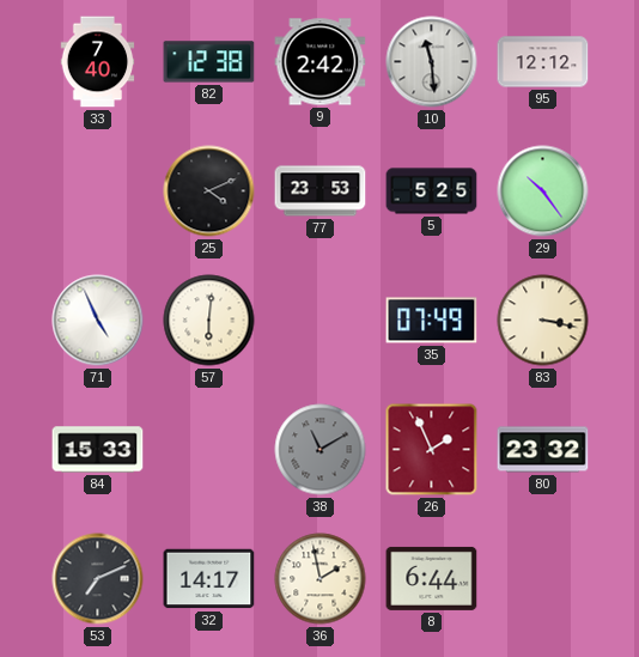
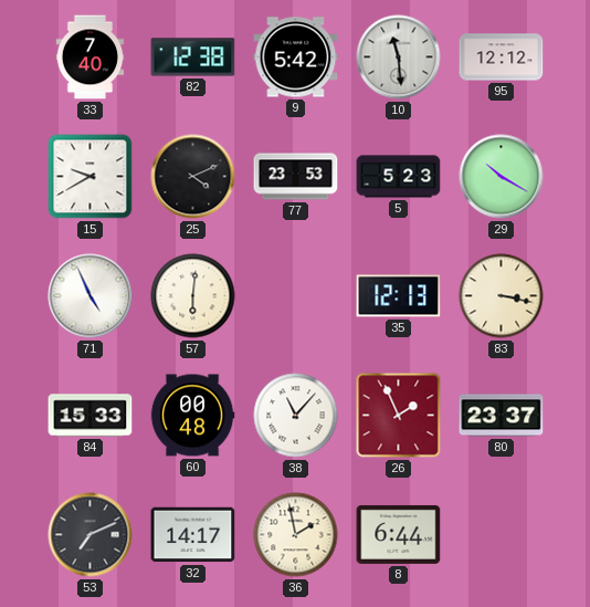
9: 2:42 -> 5:42
15: none -> 9:40
5: 5:25 -> 5:23
29: 10:24 -> 10:20
35: 07:49 -> 12:13
60: none -> 00:48
38: 11:10 -> 11:07
38 dial: grey -> white
80: 23:32 -> 23:37
